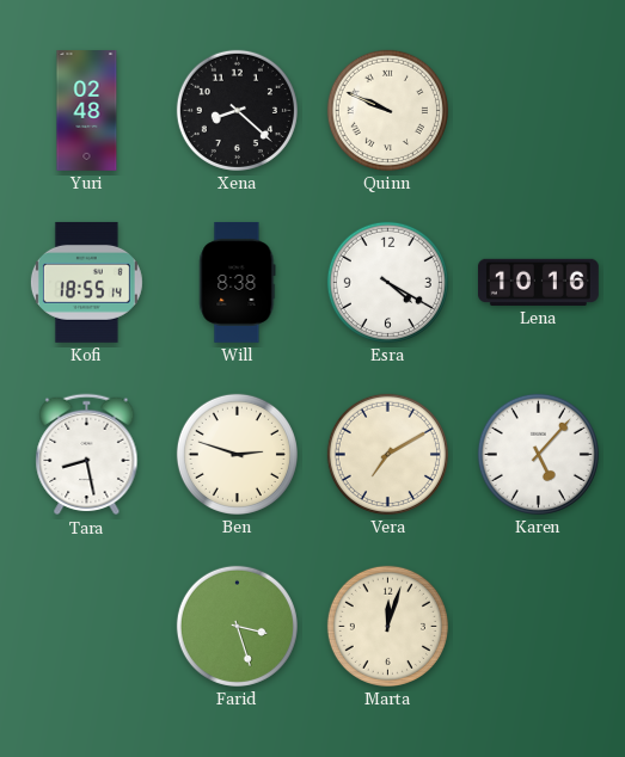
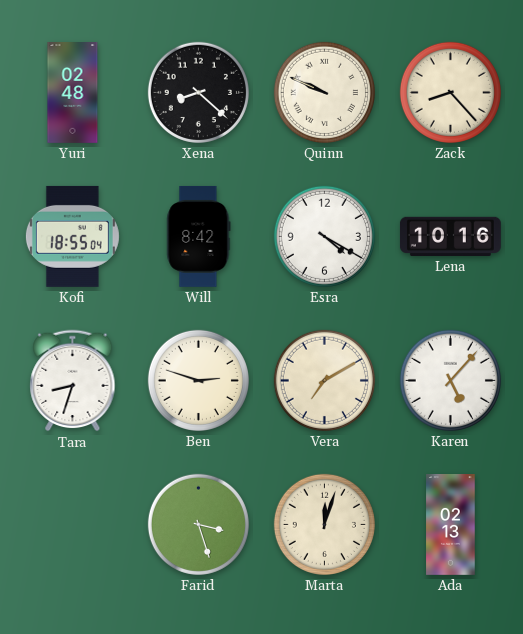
Zack: none -> 8:23
Kofi: 18:55:14 -> 18:55:04
Will: 8:38 -> 8:42
Tara: 8:28 -> 8:33
Ada: none -> 02:13
